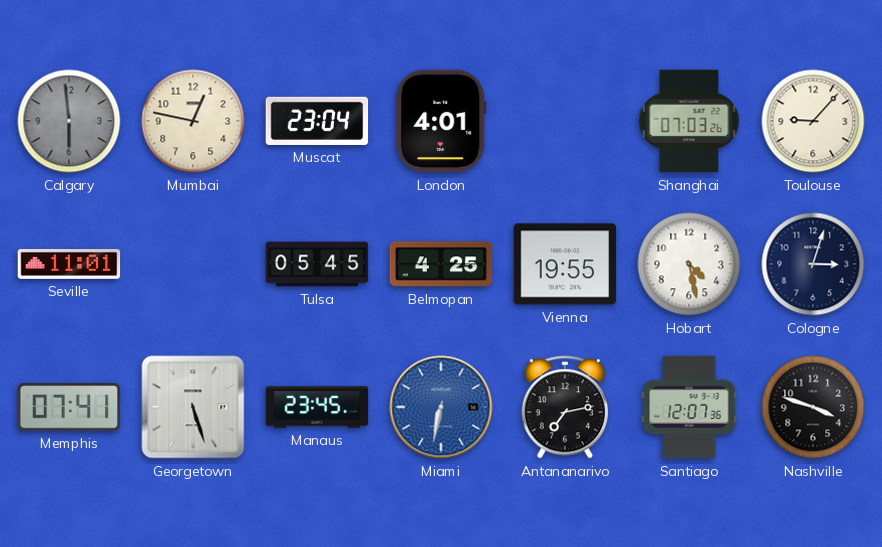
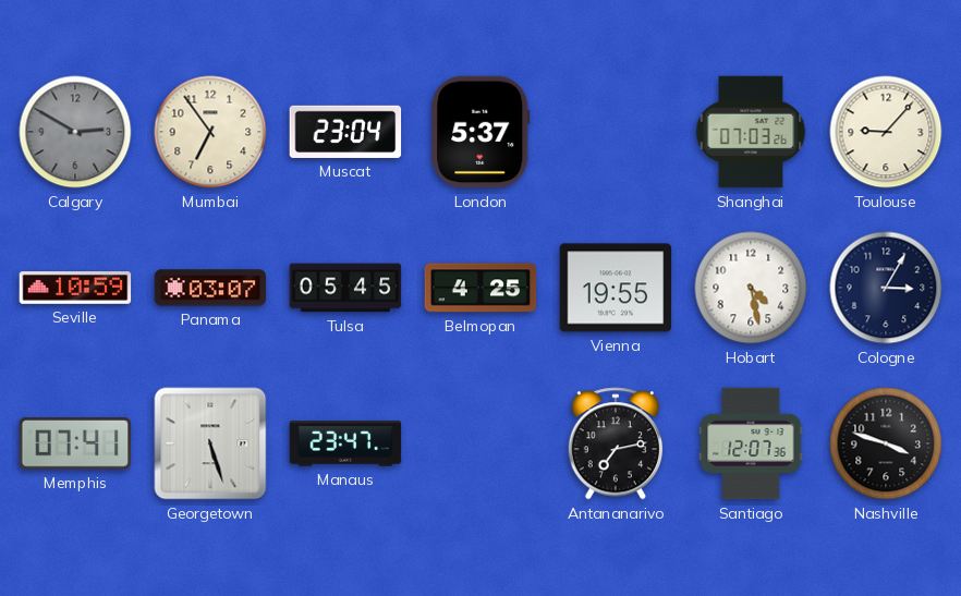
Calgary: 5:59 -> 2:50
Mumbai: 12:47 -> 6:54
London: 4:01 -> 5:37
Seville: 11:01 -> 10:59
Panama: none -> 03:07
Cologne: 3:03 -> 3:05
Manaus: 23:45 -> 23:47
Miami: 6:32 -> none
